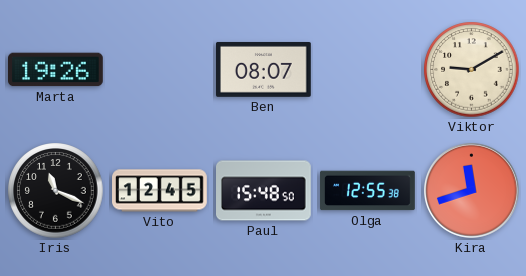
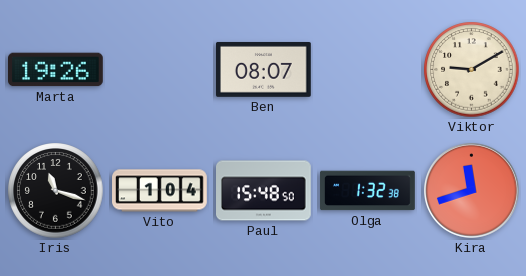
Iris: 11:19 -> 11:18
Vito: 12:45 -> 1:04
Olga: 12:55 -> 1:32
